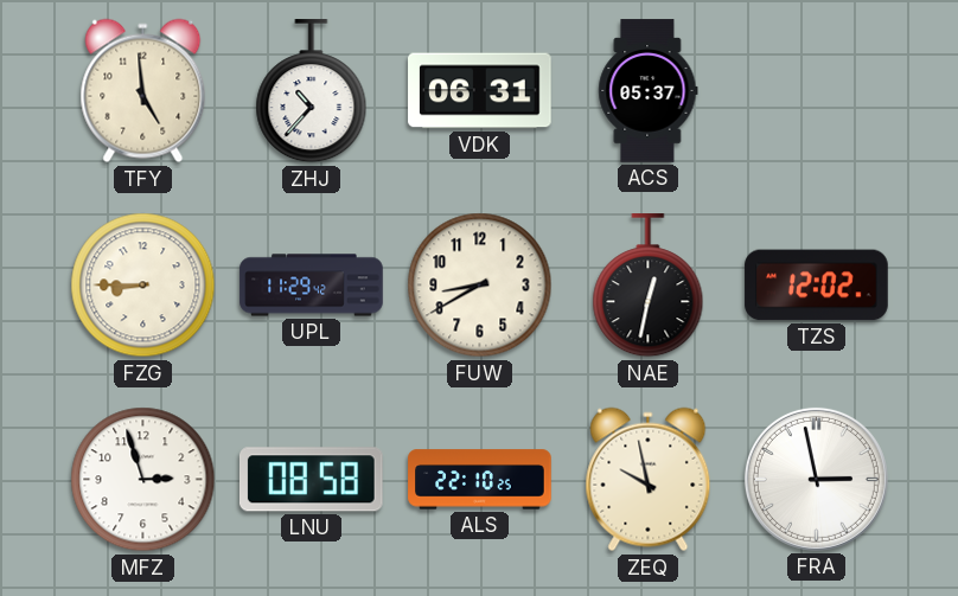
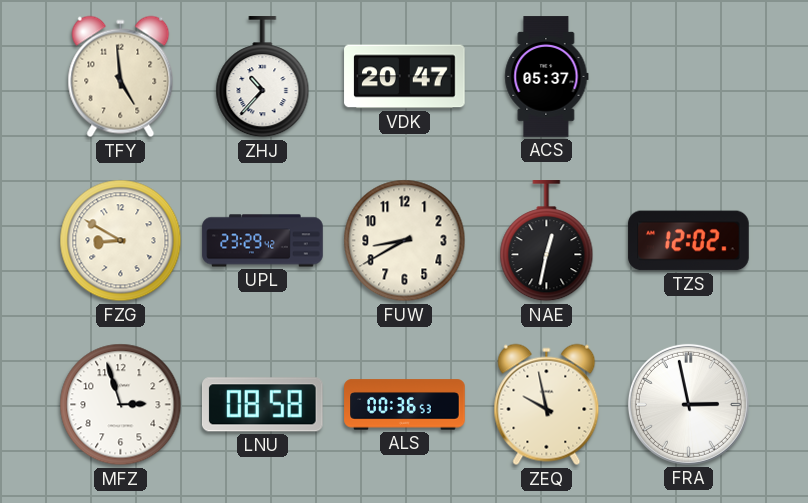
VDK: 06:31 -> 20:47
FZG: 8:45 -> 8:50
UPL: 11:29 -> 23:29
ALS: 22:10 -> 00:36
